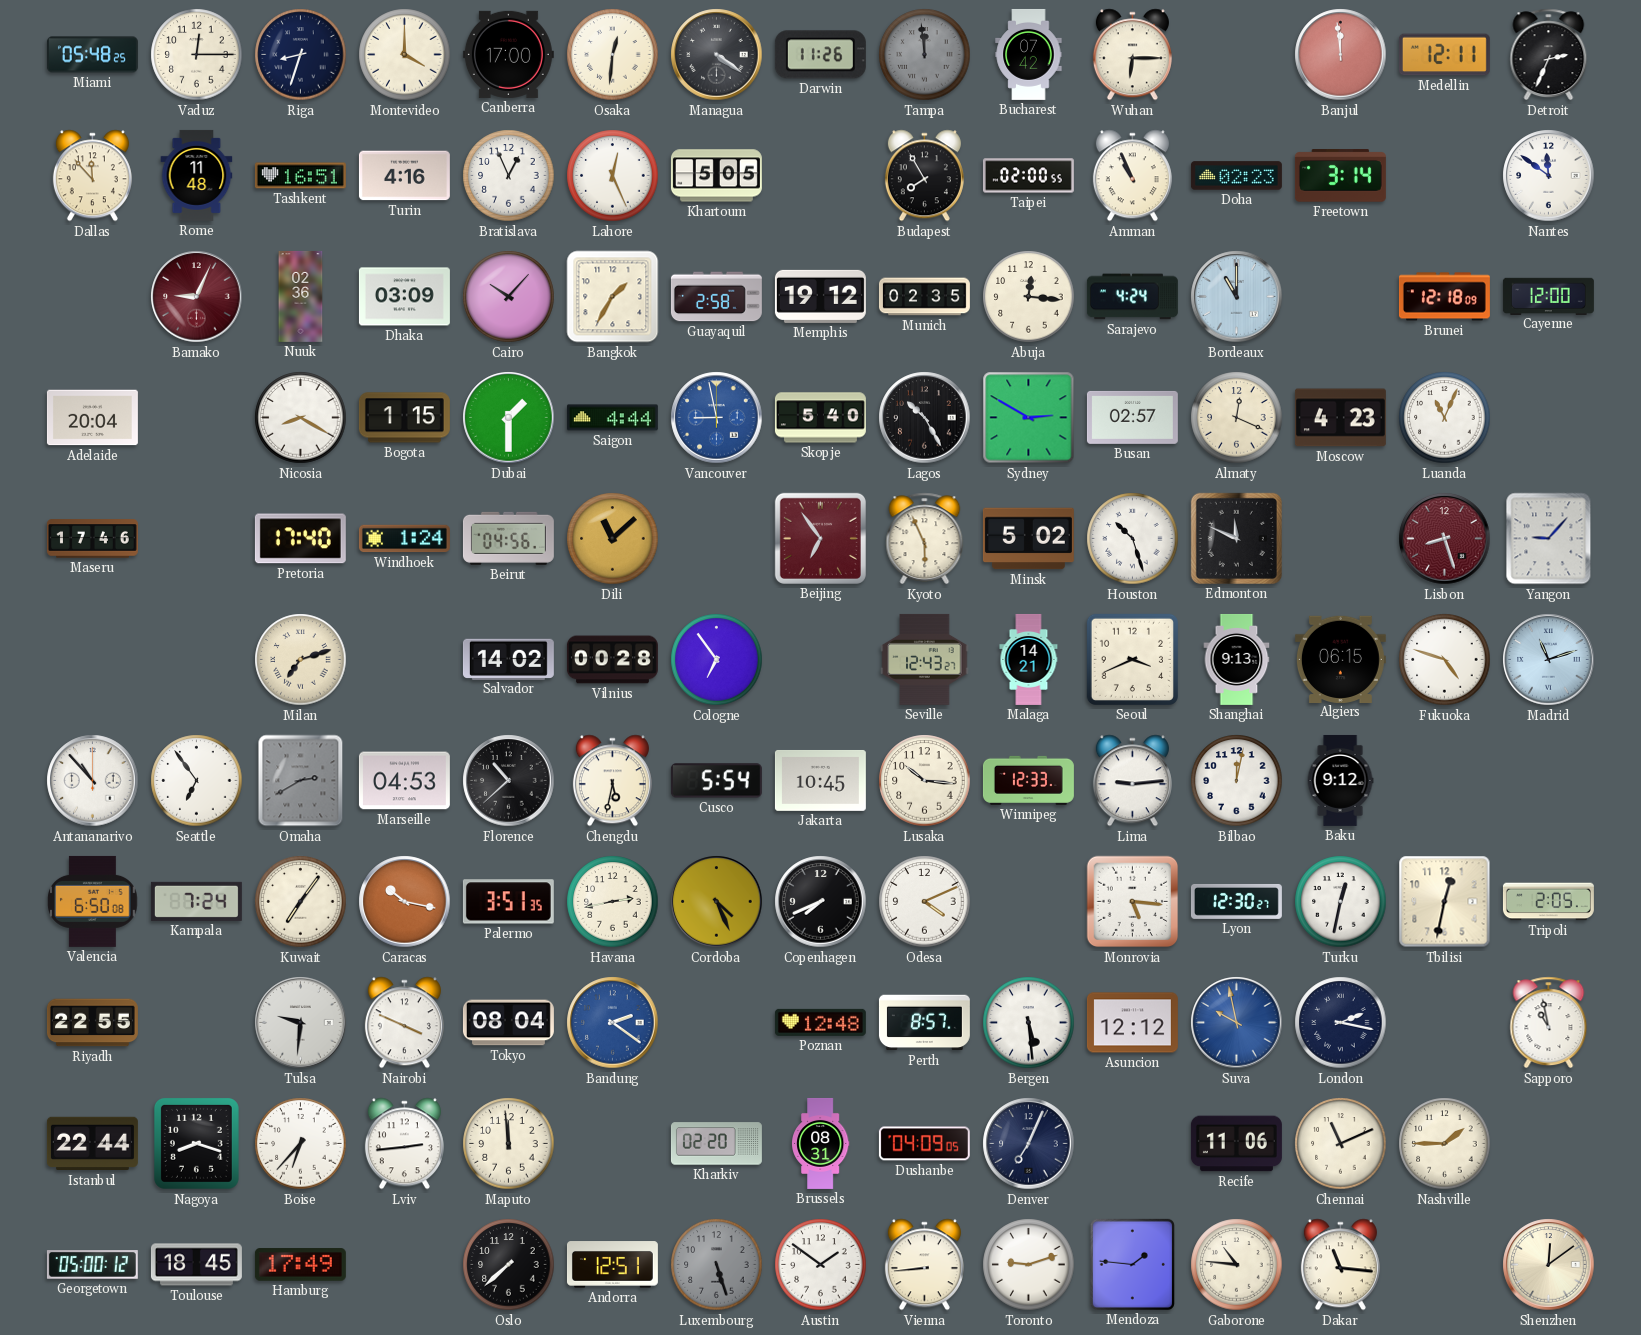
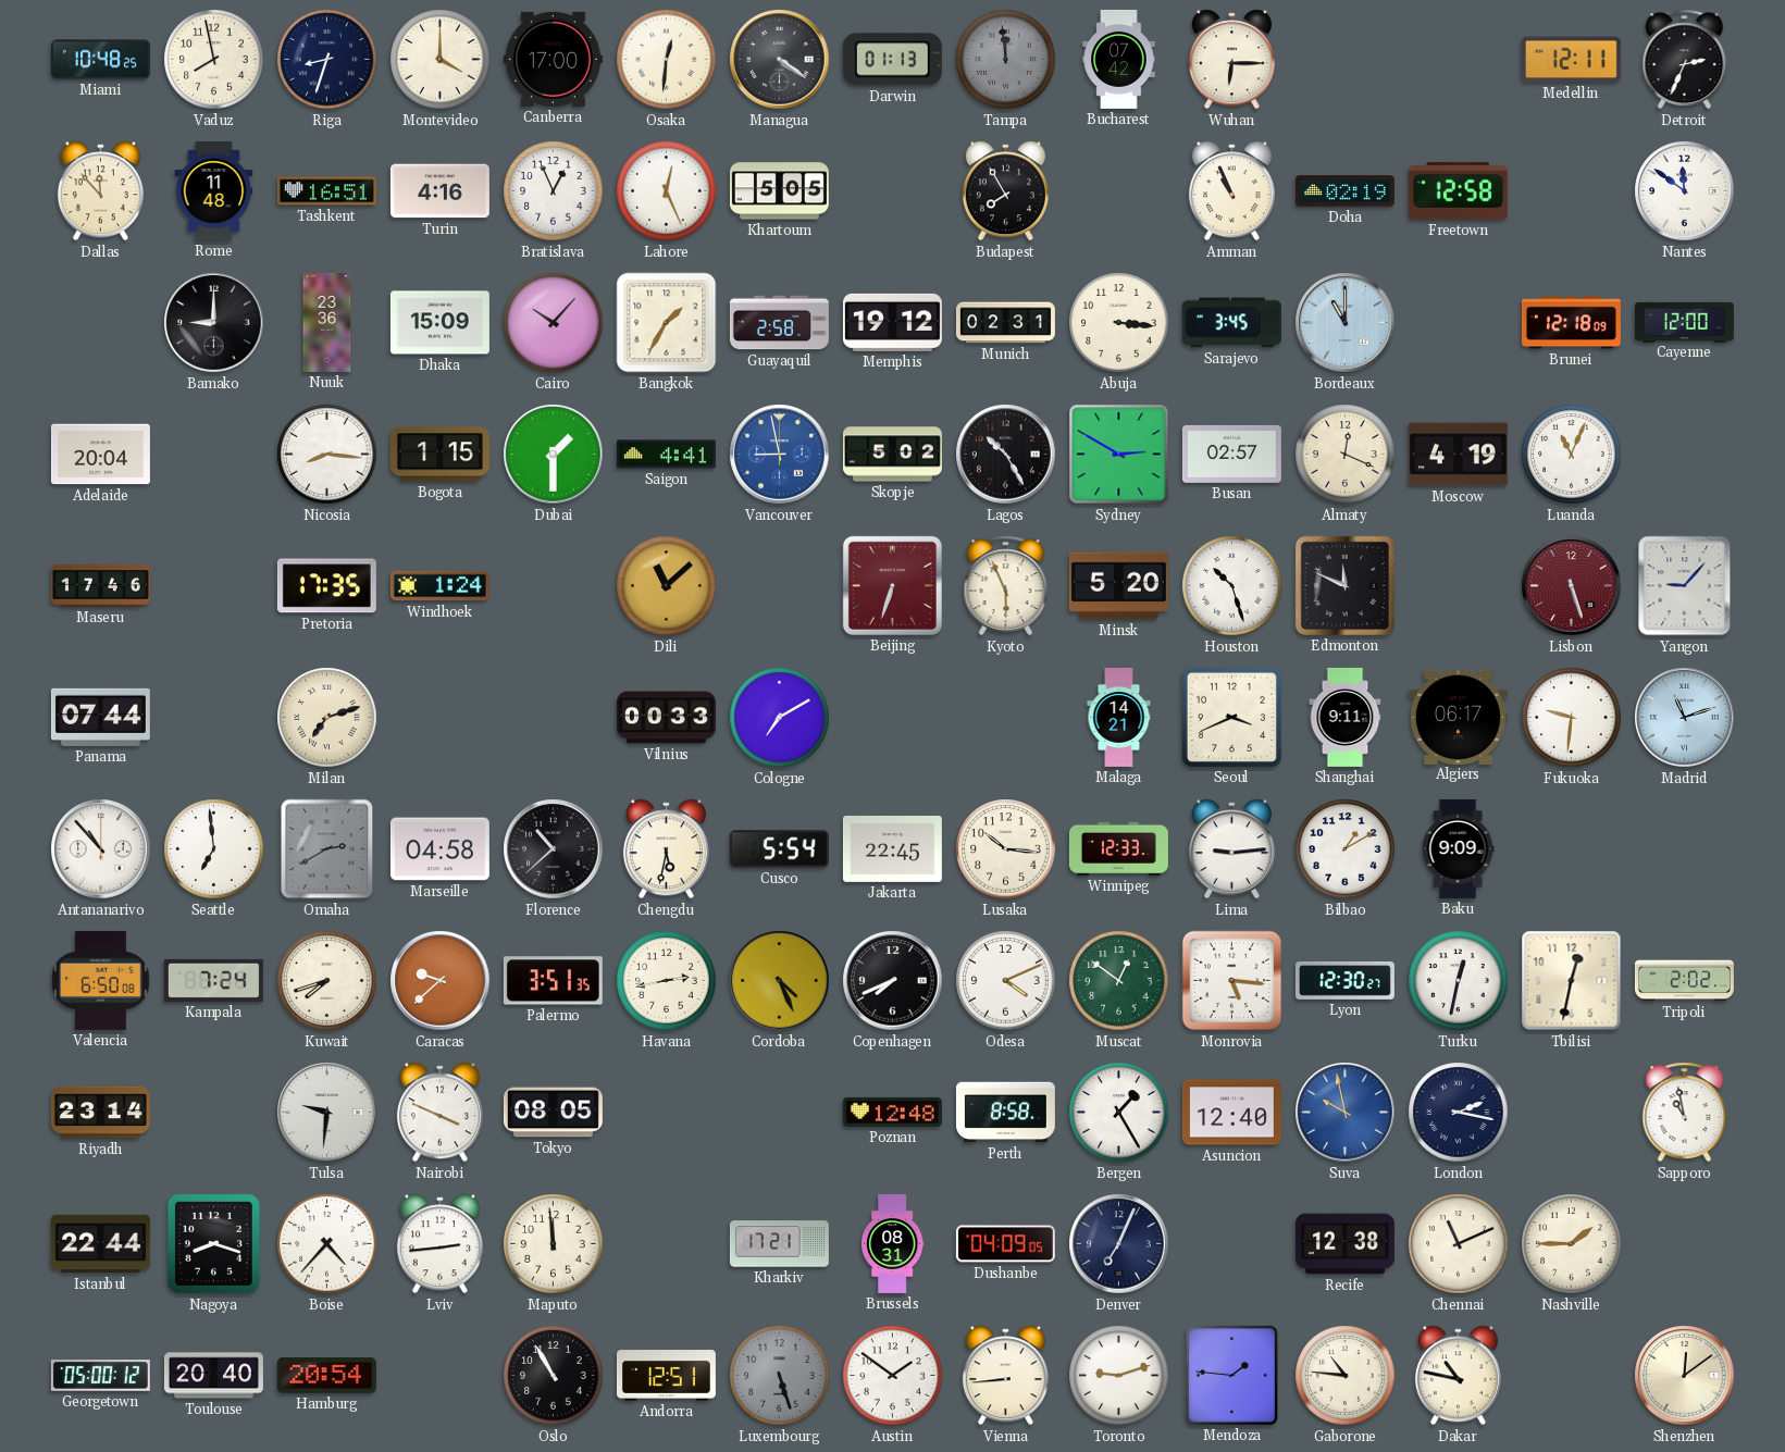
Miami: 05:48 -> 10:48
Vaduz: 12:15 -> 7:58
Darwin: 11:26 -> 01:13
Banjul: 11:59 -> none
Taipei: 02:00 -> none
Doha: 02:23 -> 02:19
Freetown: 3:14 -> 12:58
Bamako: 9:04 -> 9:00
Bamako dial: burgundy -> black
Nuuk: 02:36 -> 23:36
Dhaka: 03:09 -> 15:09
Munich: 02:35 -> 02:31
Abuja: 12:16 -> 3:16
Sarajevo: 4:24 -> 3:45
Nicosia: 8:20 -> 8:16
Saigon: 4:44 -> 4:41
Skopje: 5:40 -> 5:02
Moscow: 4:23 -> 4:19
Pretoria: 17:40 -> 17:35
Beirut: 04:56 -> none
Beijing: 6:54 -> 6:33
Minsk: 5:02 -> 5:20
Lisbon: 8:27 -> 5:27
Panama: none -> 07:44
Salvador: 14:02 -> none
Vilnius: 00:28 -> 00:33
Cologne: 6:54 -> 7:10
Seville: 12:43 -> none
Shanghai: 9:13 -> 9:11
Algiers: 06:15 -> 06:17
Fukuoka: 4:48 -> 9:31
Seattle: 6:54 -> 6:59
Marseille: 04:53 -> 04:58
Jakarta: 10:45 -> 22:45
Bilbao: 12:02 -> 1:10
Baku: 9:12 -> 9:09
Kuwait: 7:06 -> 7:42
Caracas: 10:17 -> 9:38
Muscat: none -> 12:51
Tripoli: 2:05 -> 2:02
Riyadh: 22:55 -> 23:14
Tokyo: 08:04 -> 08:05
Bandung: 2:21 -> none
Perth: 8:57 -> 8:58
Bergen: 5:29 -> 1:25
Asuncion: 12:12 -> 12:40
Boise: 6:37 -> 4:37
Kharkiv: 02:20 -> 17:21
Recife: 11:06 -> 12:38
Toulouse: 18:45 -> 20:40
Hamburg: 17:49 -> 20:54
Oslo: 7:38 -> 10:55
Dakar: 11:16 -> 10:47
